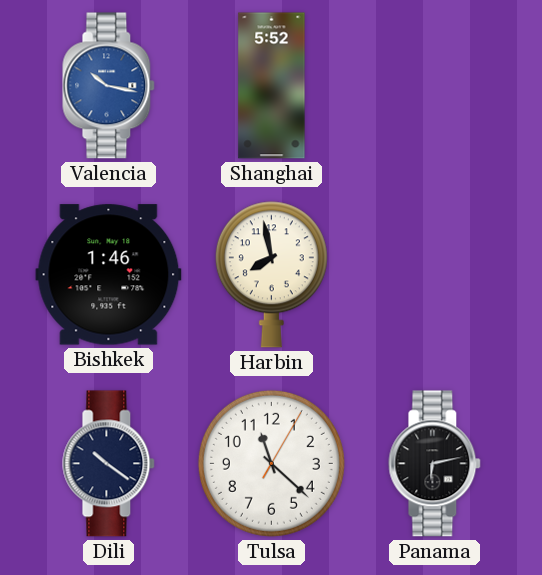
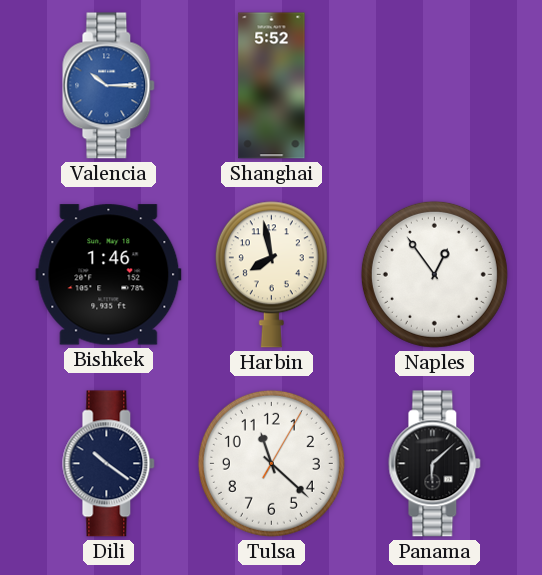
Valencia: 10:17 -> 10:15
Naples: none -> 12:54
Panama: 6:13 -> 6:08
